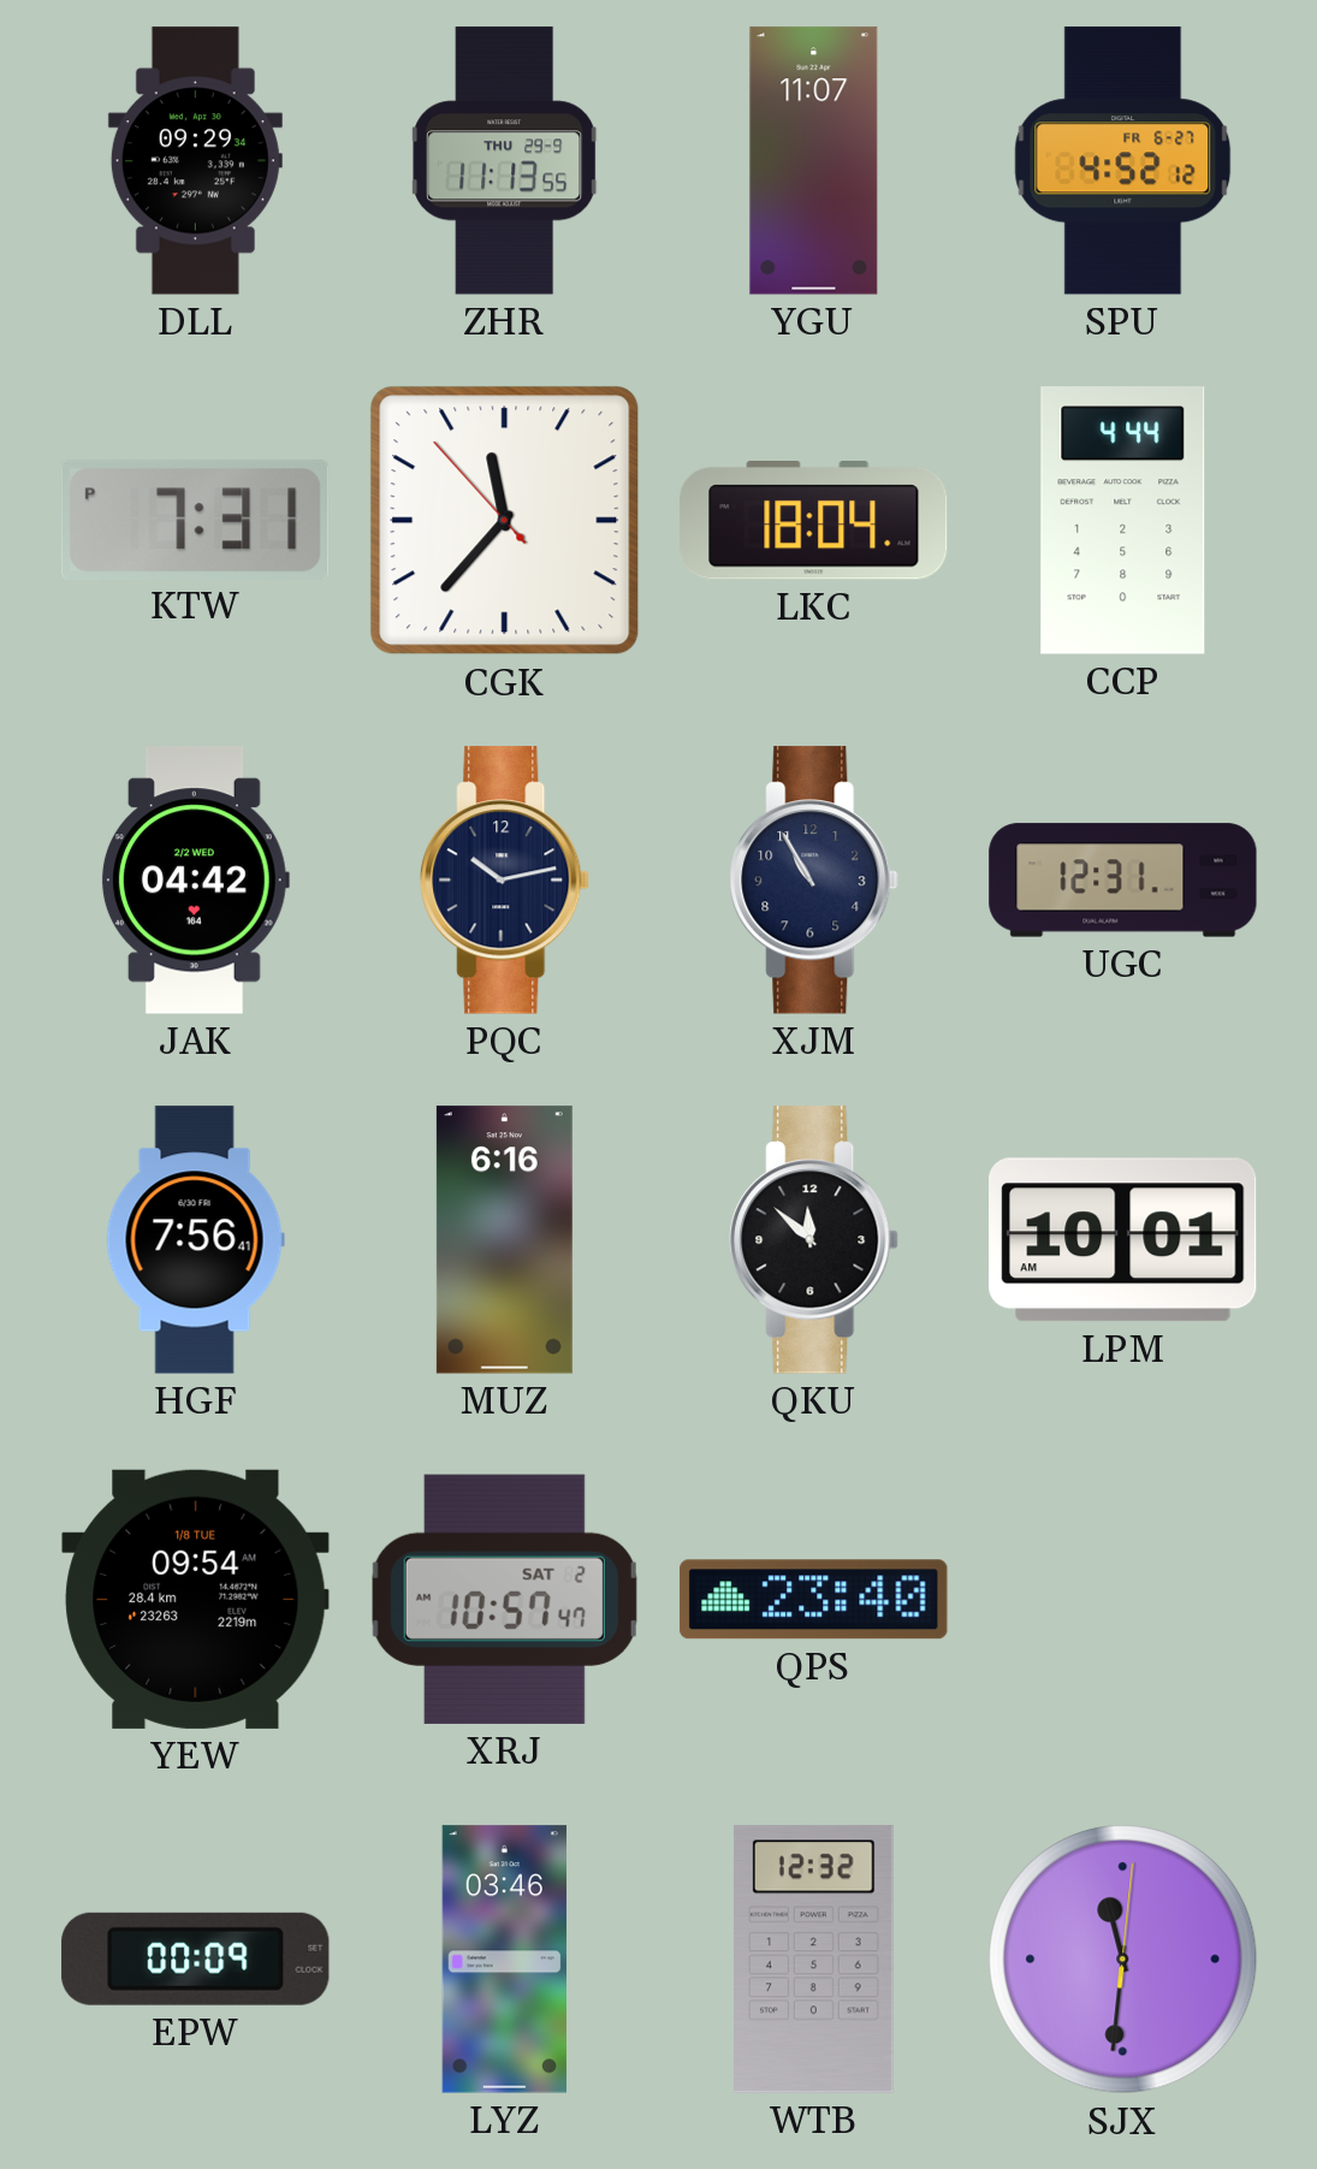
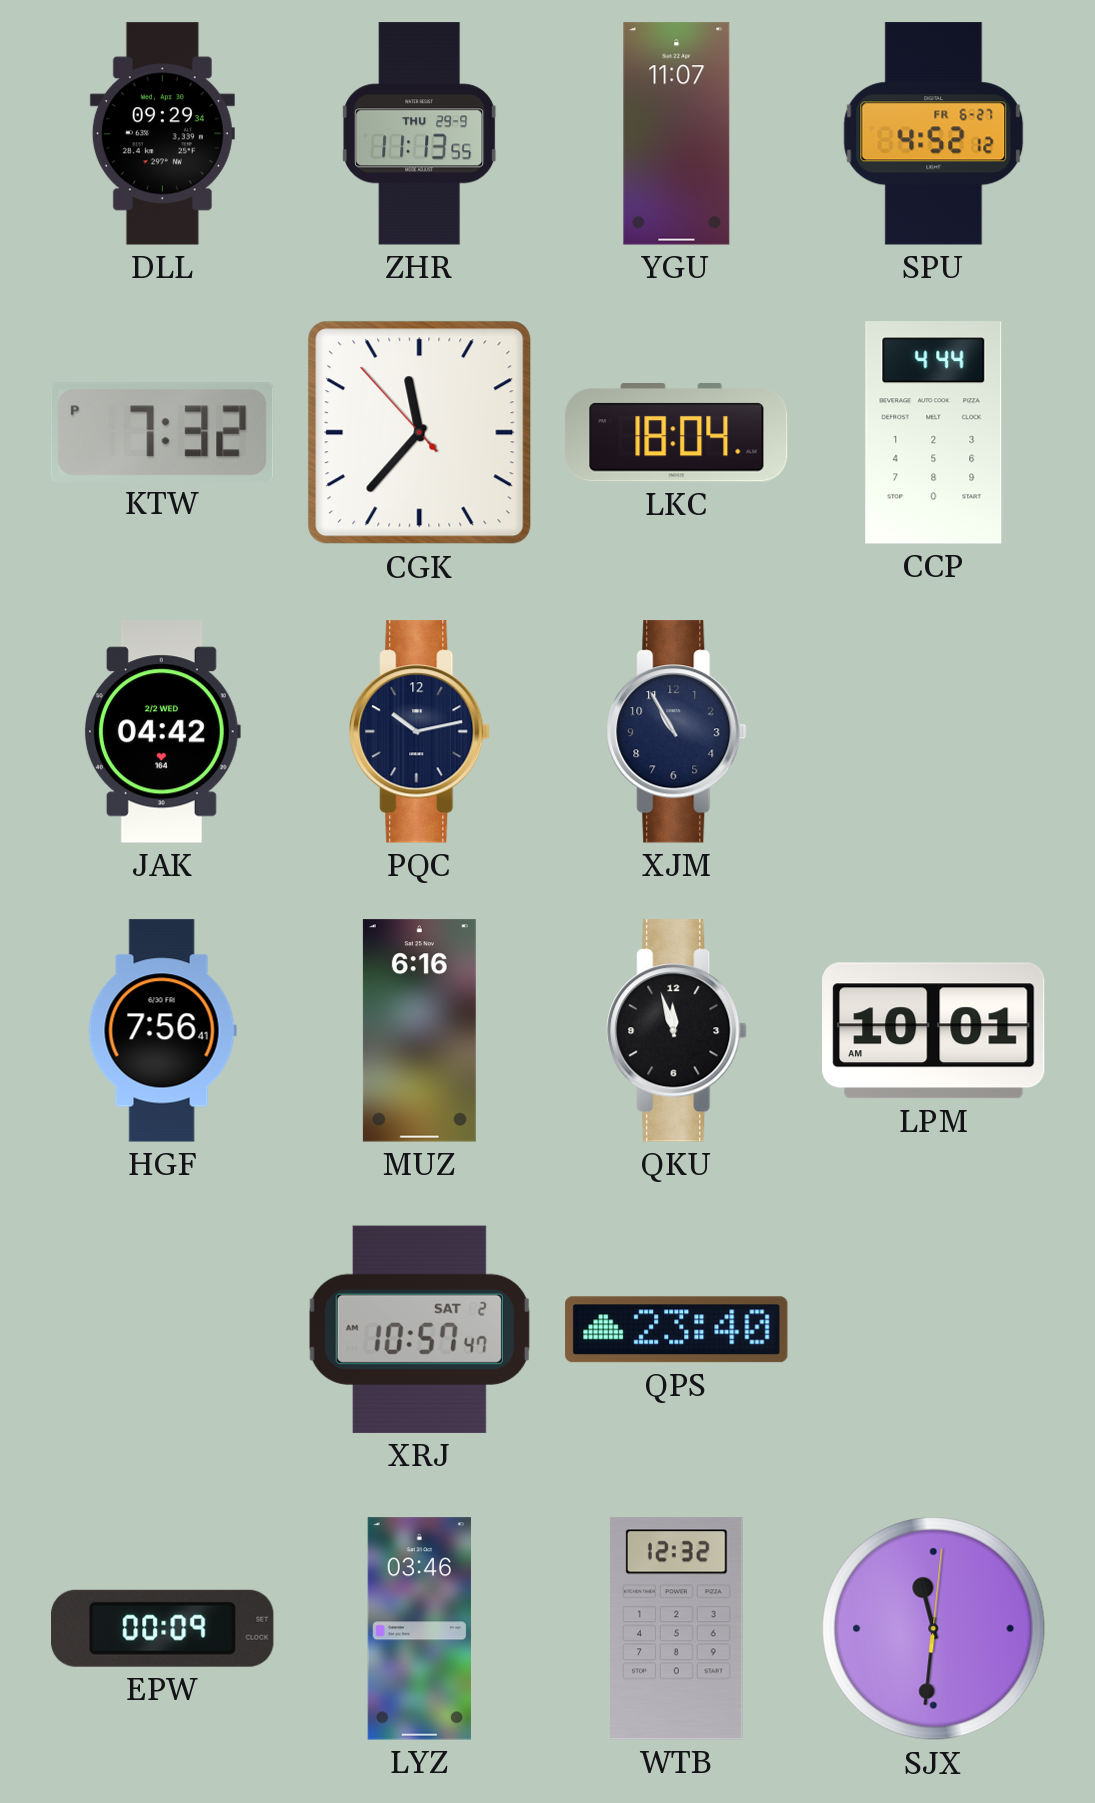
KTW: 7:31 -> 7:32
UGC: 12:31 -> none
QKU: 11:52 -> 11:57
YEW: 09:54 -> none
